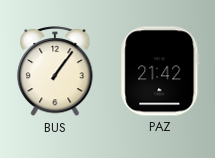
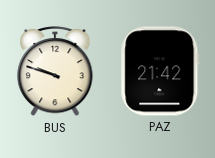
BUS: 1:06 -> 9:48
